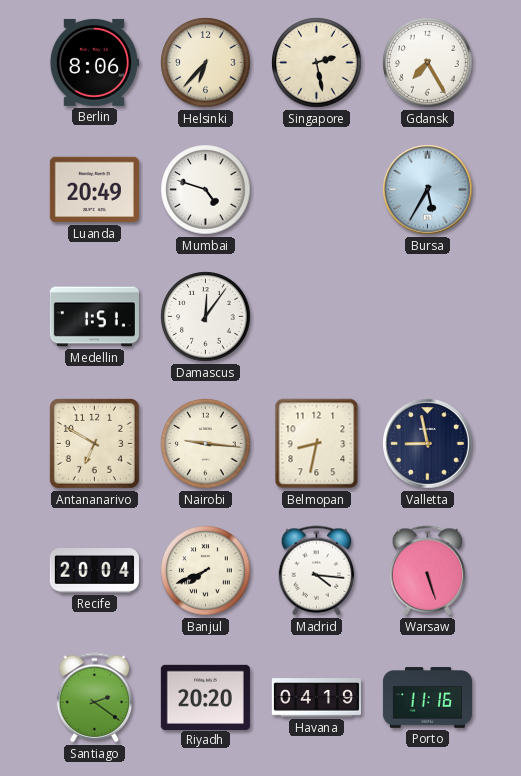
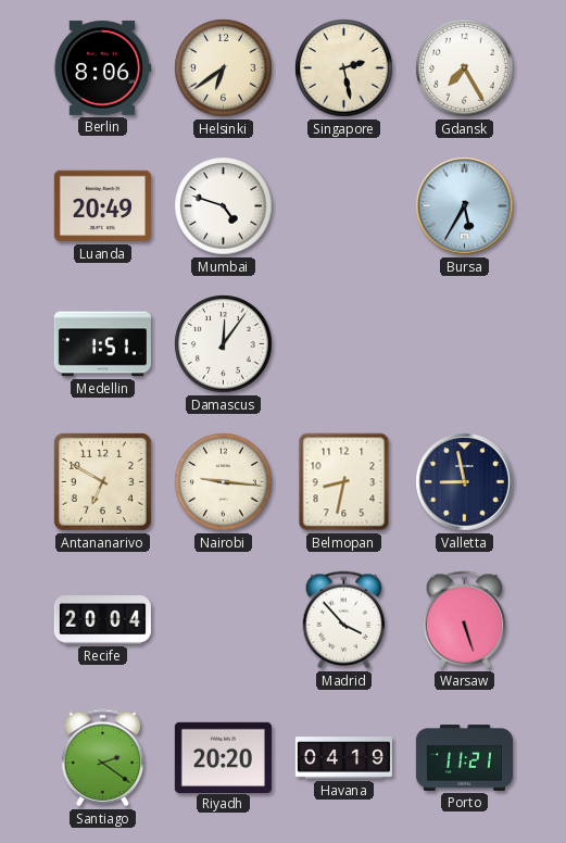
Helsinki: 6:37 -> 6:39
Banjul: 7:41 -> none
Madrid: 4:16 -> 3:53
Porto: 11:16 -> 11:21
